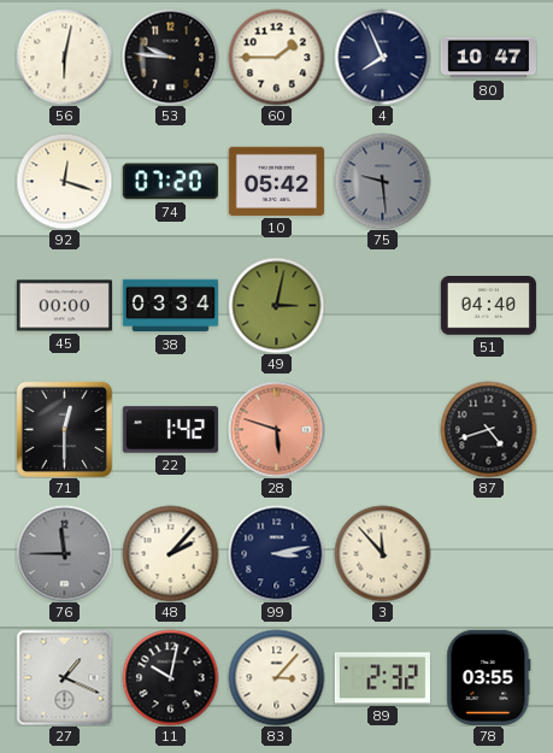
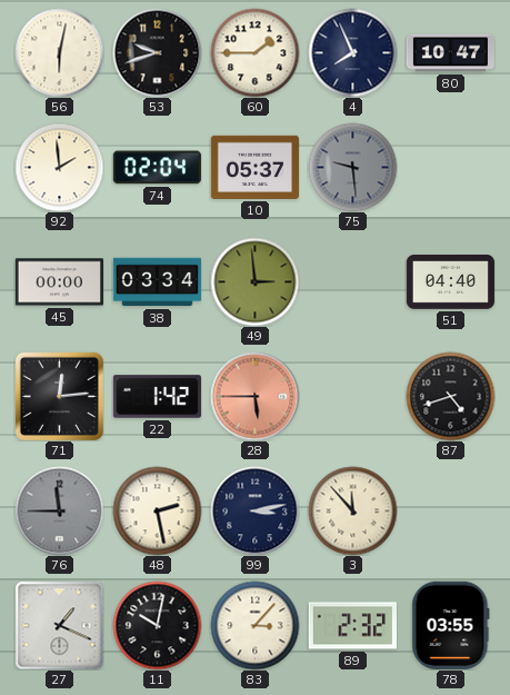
53: 9:46 -> 9:42
92: 12:18 -> 1:59
74: 07:20 -> 02:04
10: 05:42 -> 05:37
49: 3:02 -> 2:59
71: 12:30 -> 12:14
28: 5:48 -> 5:45
48: 2:07 -> 2:28
